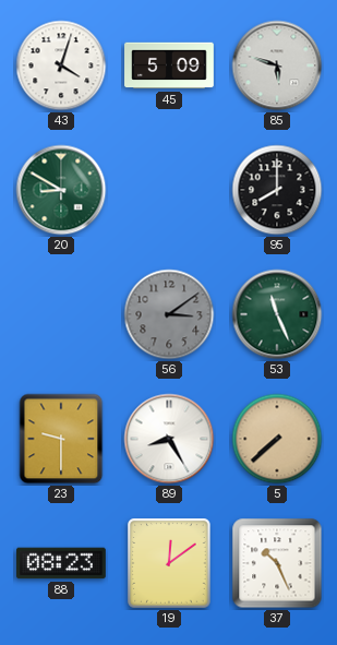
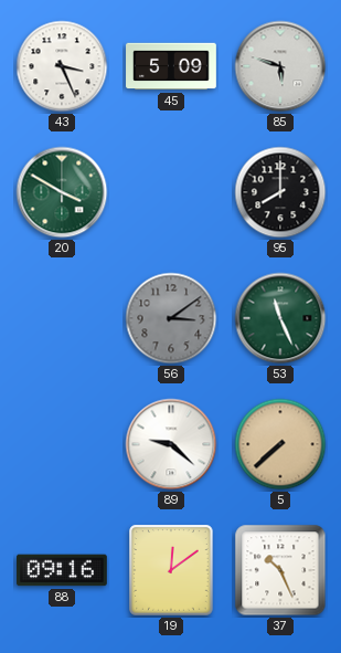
43: 4:03 -> 3:26
20: 8:50 -> 3:50
23: 9:30 -> none
89: 8:25 -> 9:22
88: 08:23 -> 09:16
